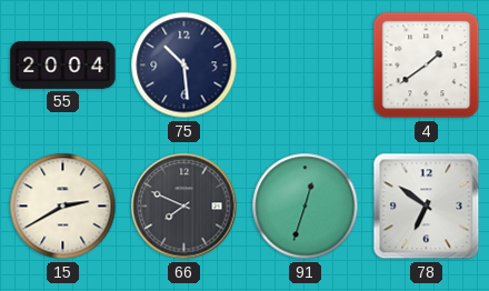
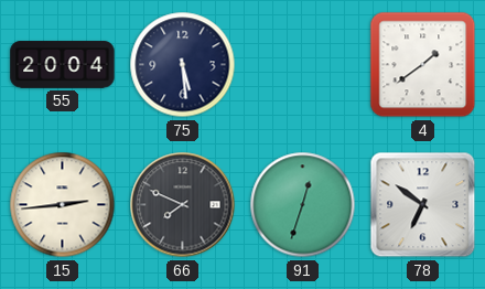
75: 10:29 -> 5:29
15: 2:40 -> 2:44
